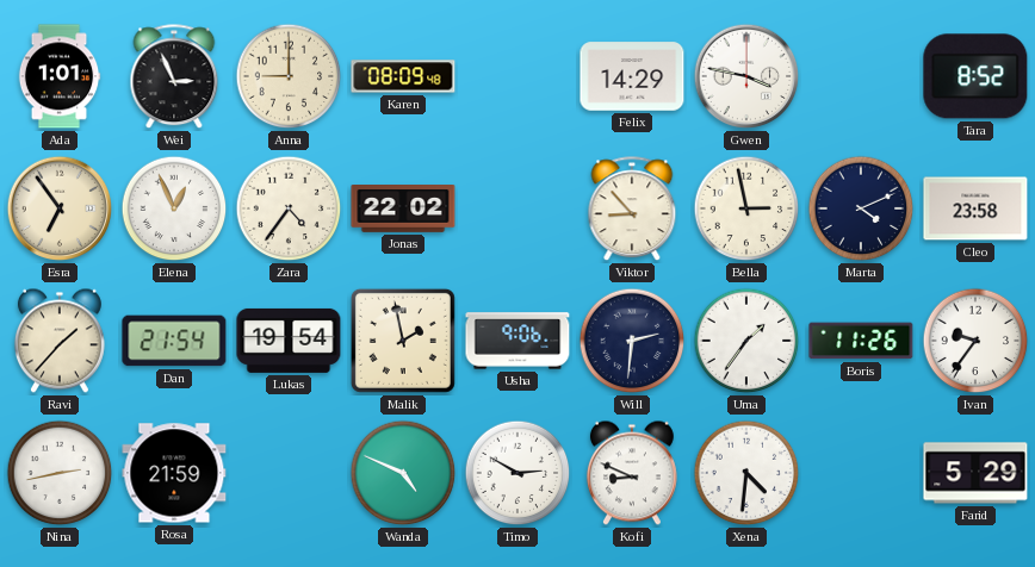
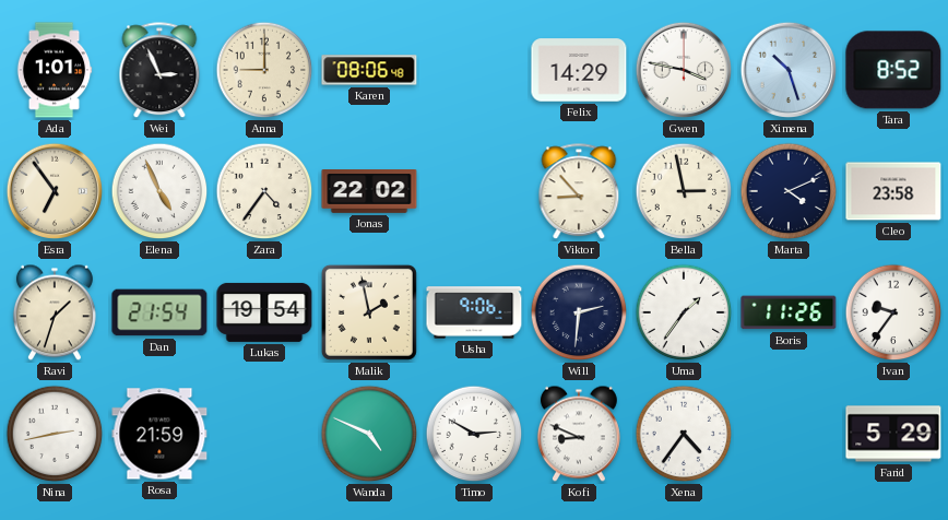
Karen: 08:09 -> 08:06
Ximena: none -> 10:27
Elena: 12:56 -> 4:56
Ravi: 1:37 -> 1:33
Xena: 4:31 -> 4:36
